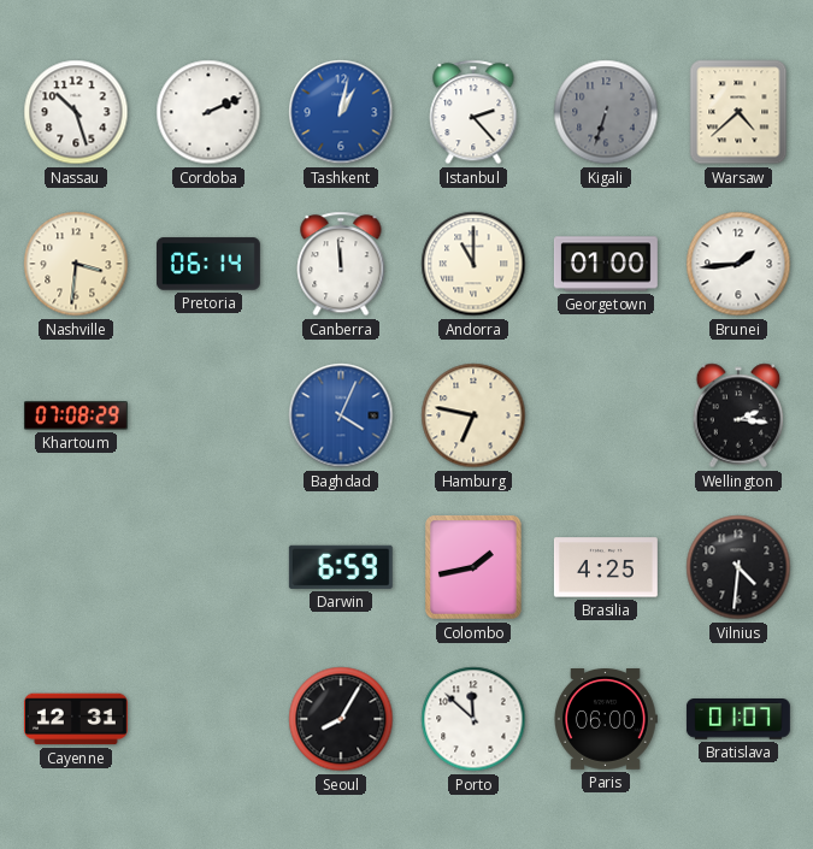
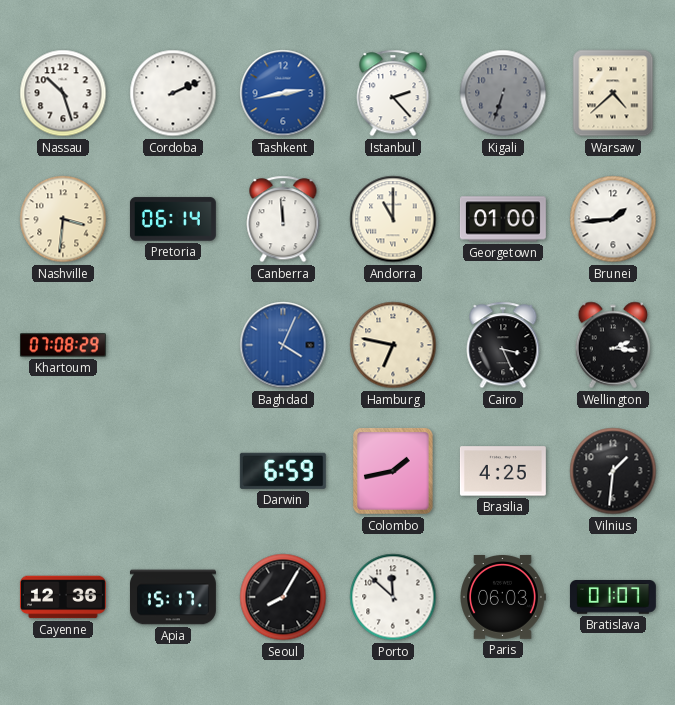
Tashkent: 1:02 -> 2:43
Cairo: none -> 3:26
Vilnius: 4:31 -> 1:31
Cayenne: 12:31 -> 12:36
Apia: none -> 15:17
Paris: 06:00 -> 06:03
